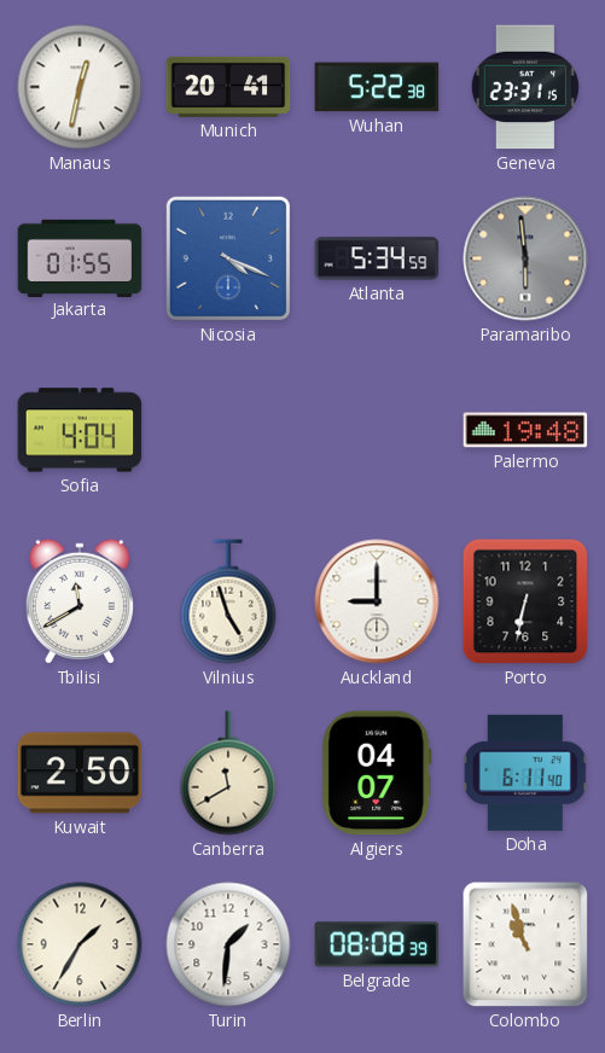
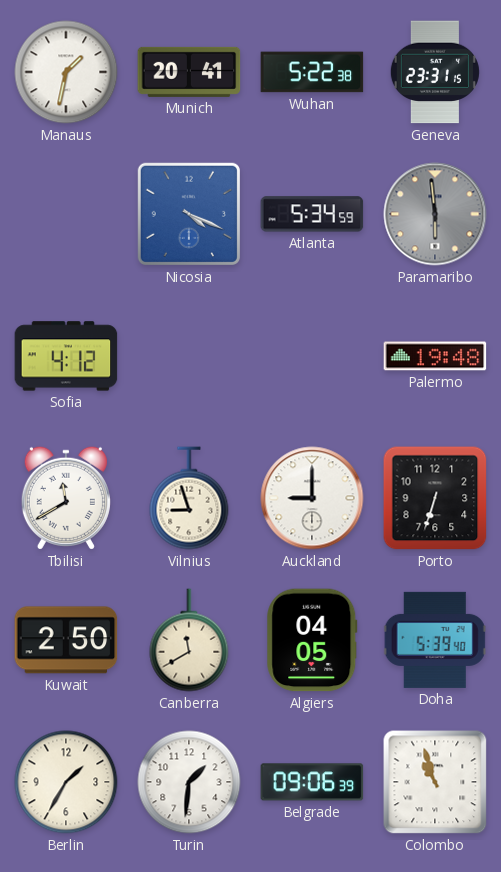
Manaus: 12:32 -> 1:32
Jakarta: 01:55 -> none
Sofia: 4:04 -> 4:12
Vilnius: 4:57 -> 8:57
Porto: 6:32 -> 6:33
Algiers: 04:07 -> 04:05
Doha: 6:11 -> 5:39
Belgrade: 08:08 -> 09:06
